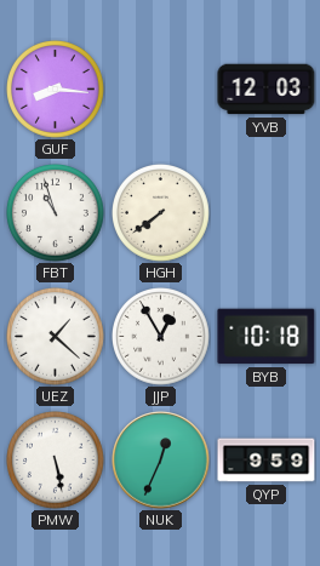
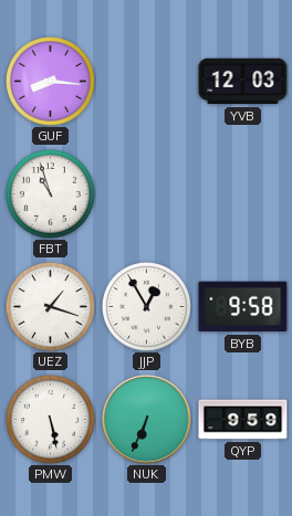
HGH: 7:39 -> none
UEZ: 1:22 -> 1:18
BYB: 10:18 -> 9:58
NUK: 12:34 -> 6:34
